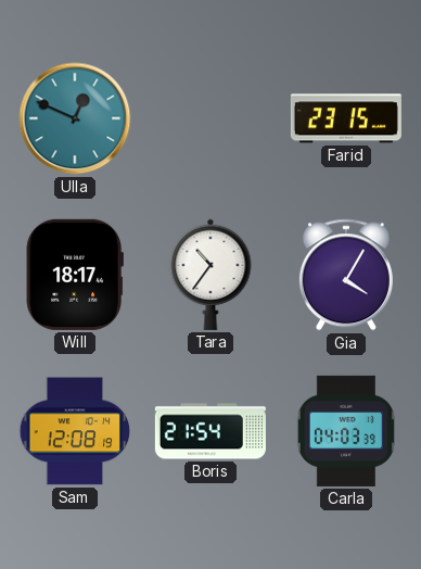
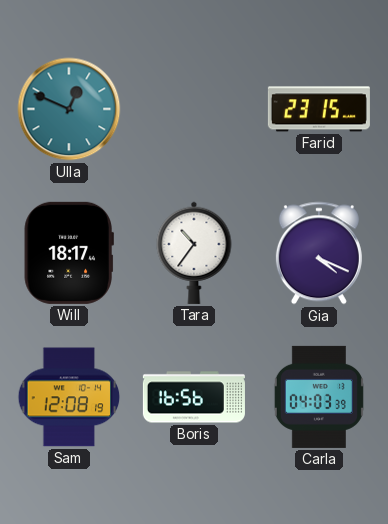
Gia: 4:05 -> 4:19
Boris: 21:54 -> 16:56
